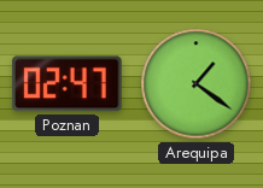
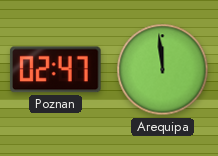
Arequipa: 1:21 -> 11:59
